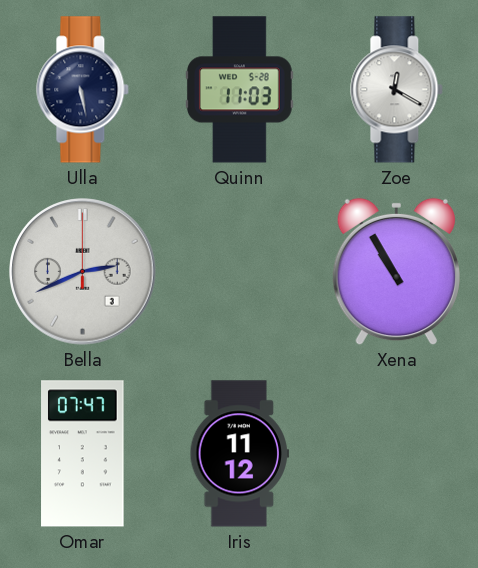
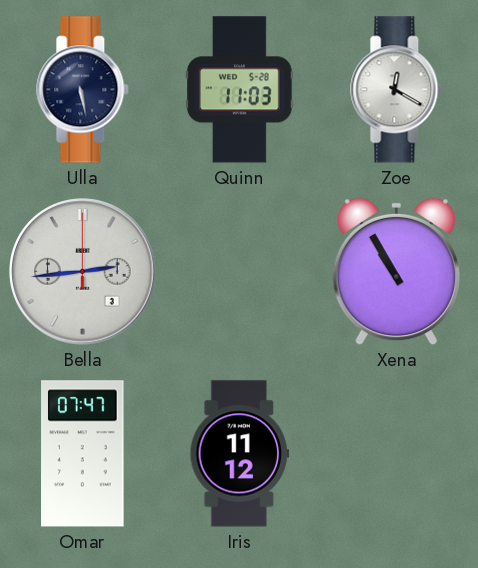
Bella: 2:41 -> 2:44
